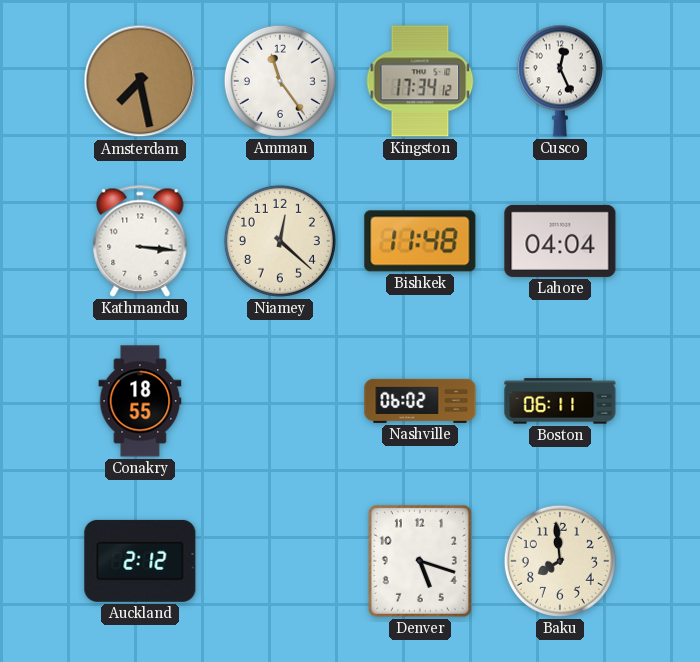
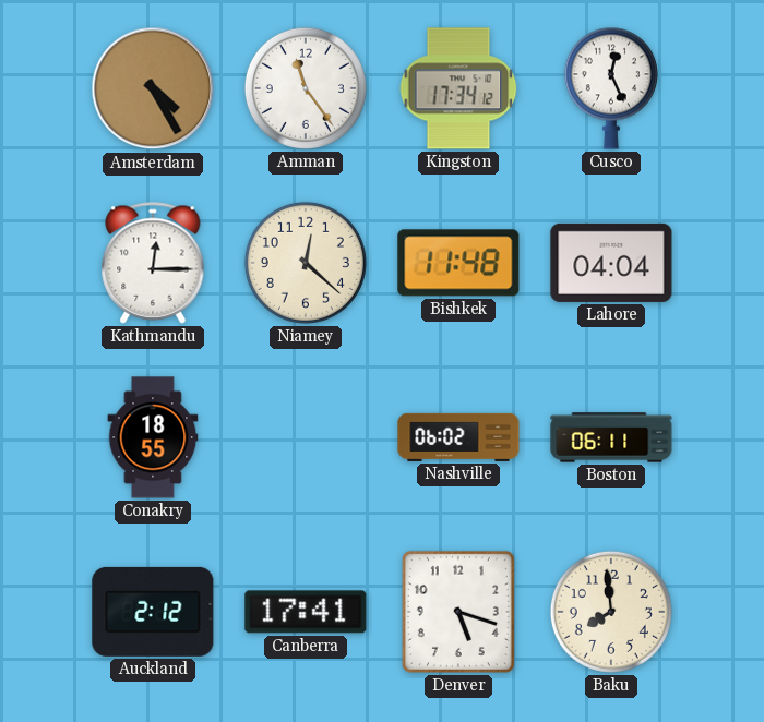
Amsterdam: 7:28 -> 4:25
Kathmandu: 3:16 -> 12:15
Canberra: none -> 17:41
